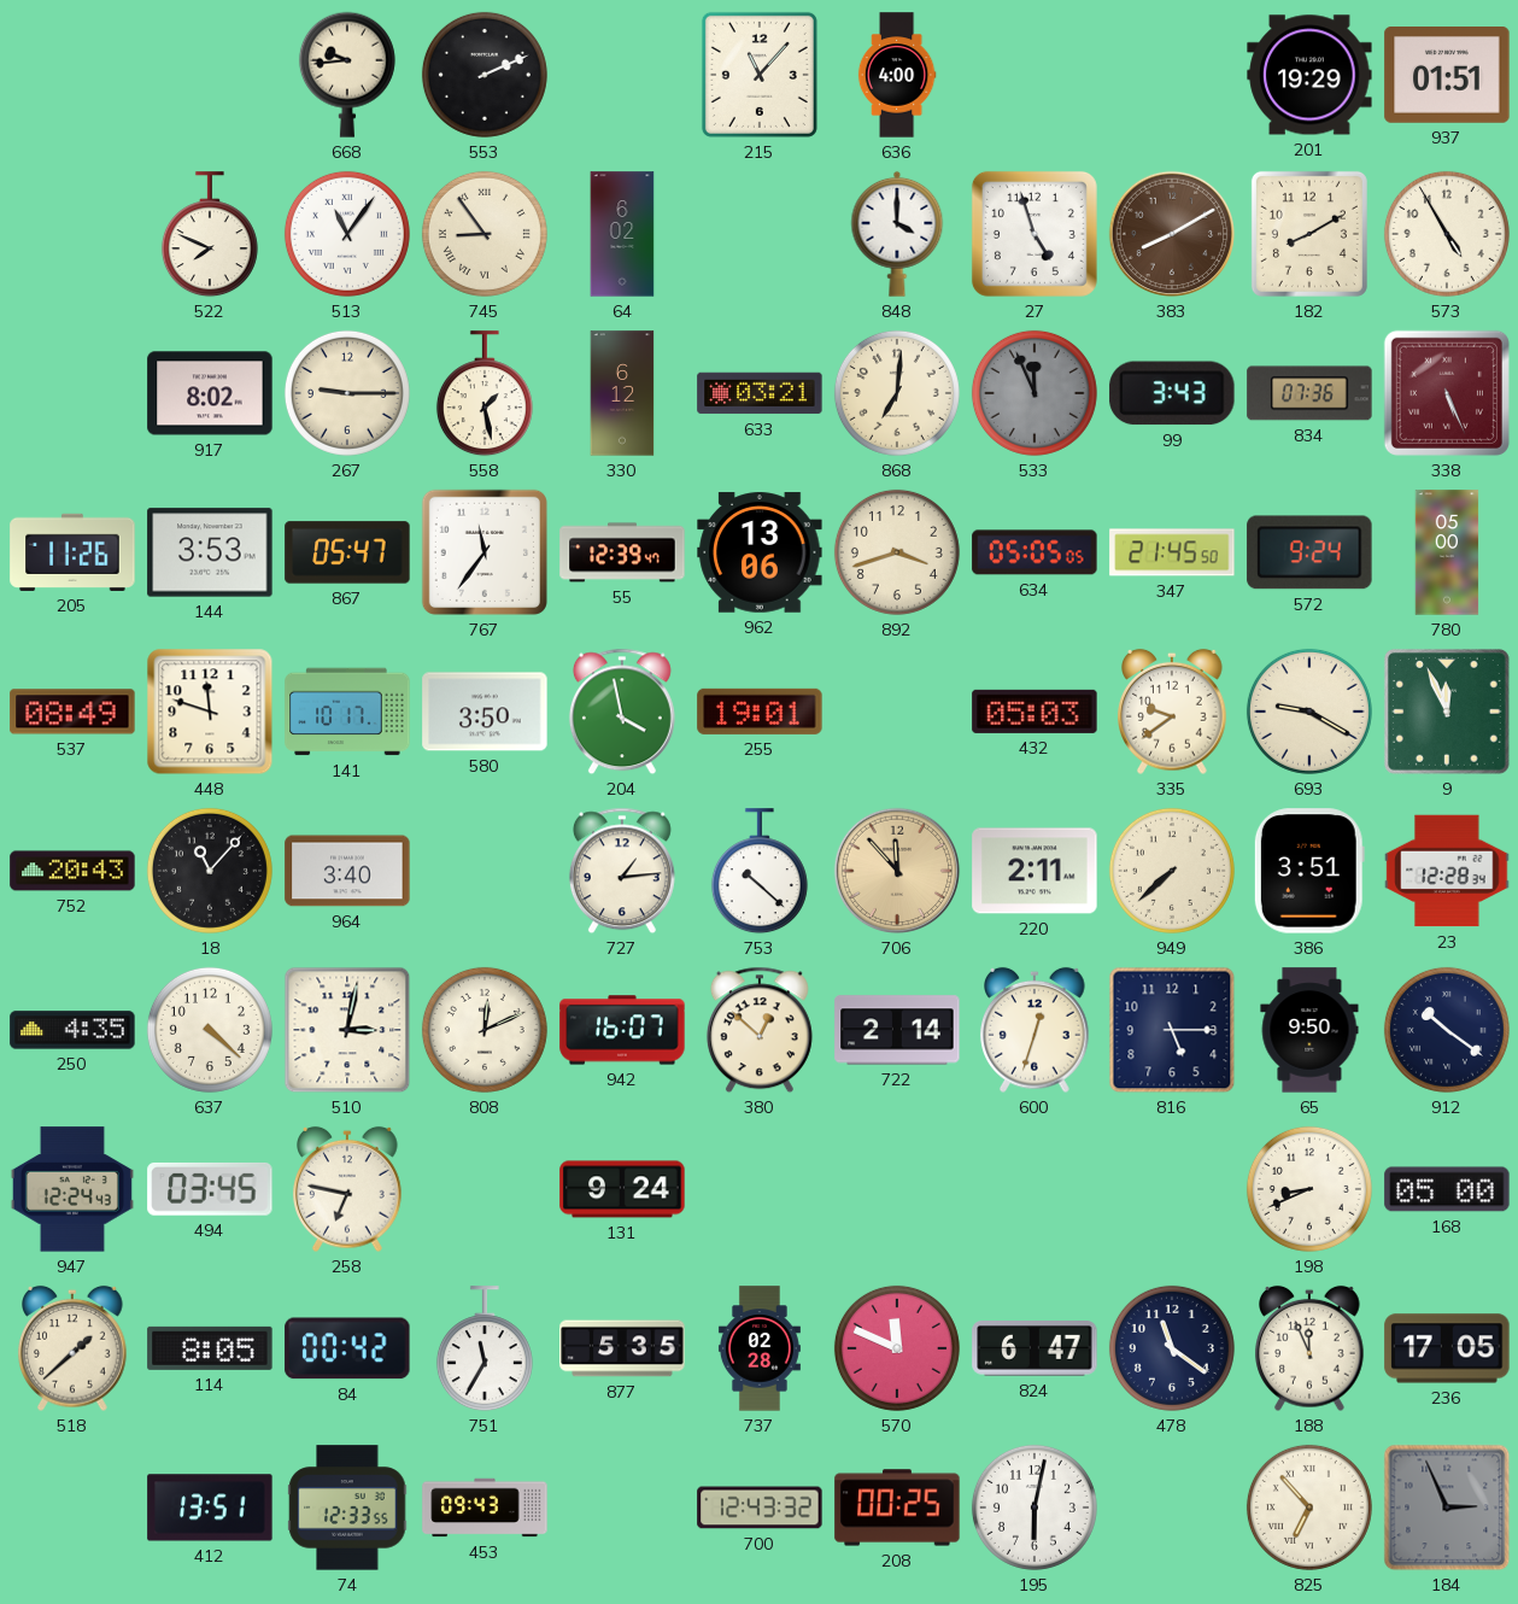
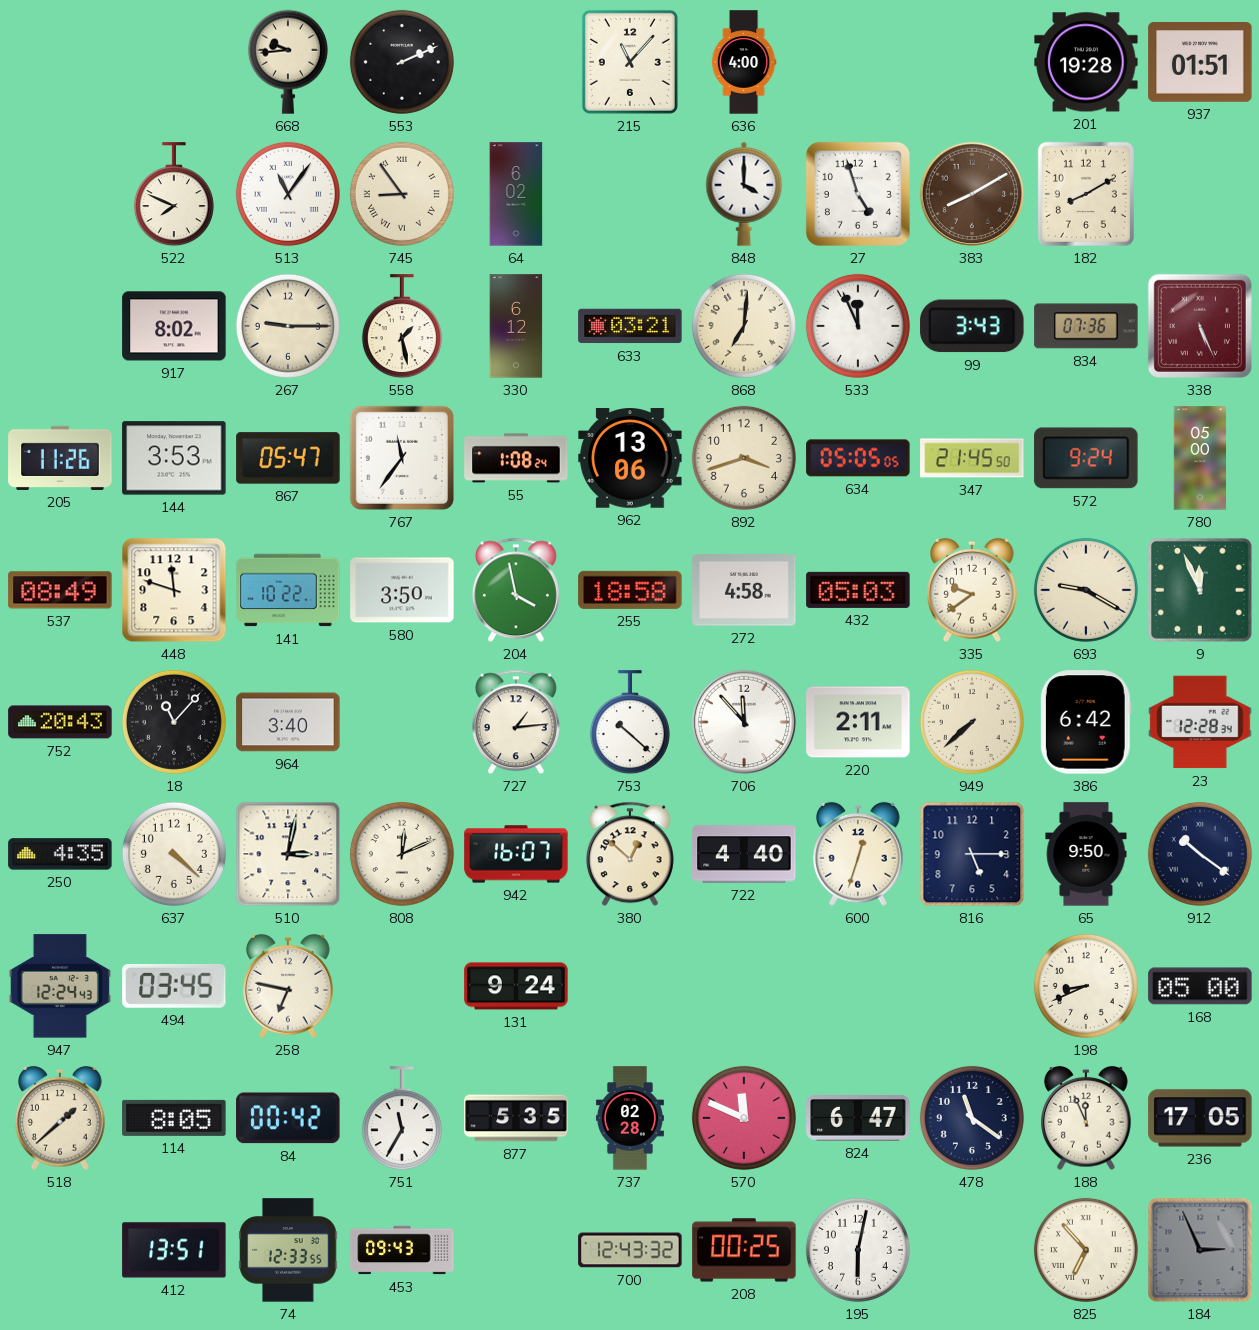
201: 19:29 -> 19:28
573: 4:55 -> none
533 dial: grey -> white
55: 12:39 -> 1:08
141: 10:17 -> 10:22
255: 19:01 -> 18:58
272: none -> 4:58
706 dial: champagne -> white
386: 3:51 -> 6:42
722: 2:14 -> 4:40
